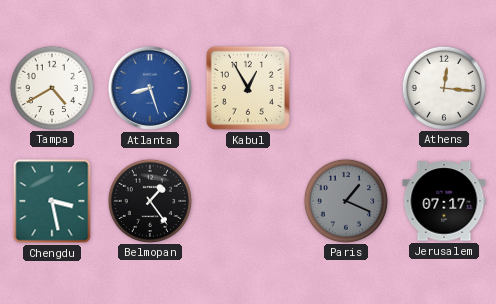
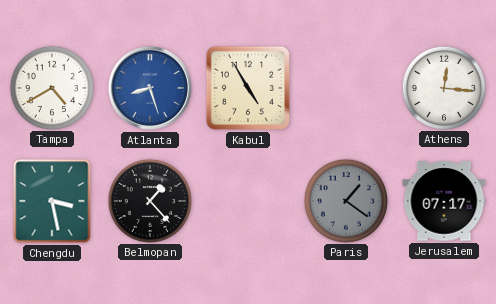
Kabul: 12:55 -> 4:55
Belmopan: 1:24 -> 1:23
Paris: 1:19 -> 1:21
